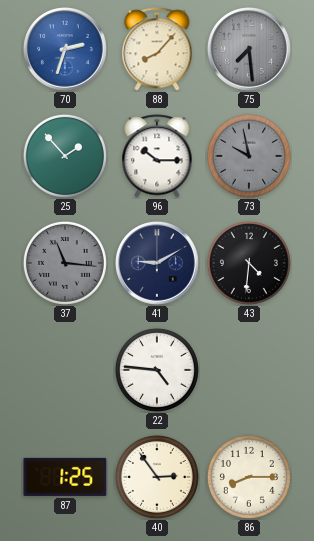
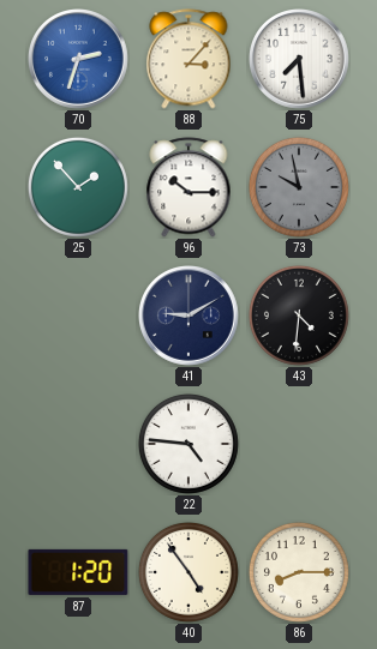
88: 8:07 -> 3:07
75 dial: grey -> white
37: 11:16 -> none
87: 1:25 -> 1:20
40: 2:54 -> 4:54
